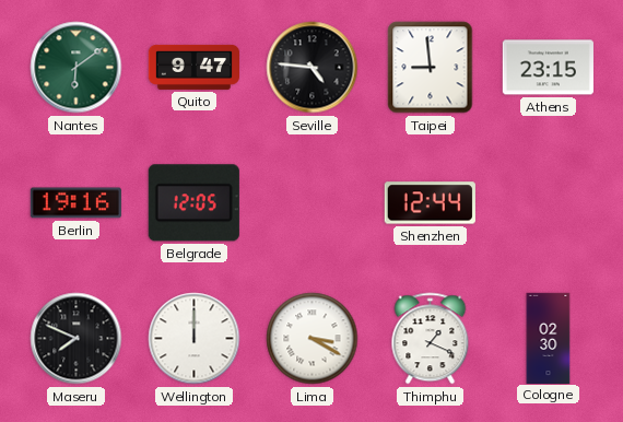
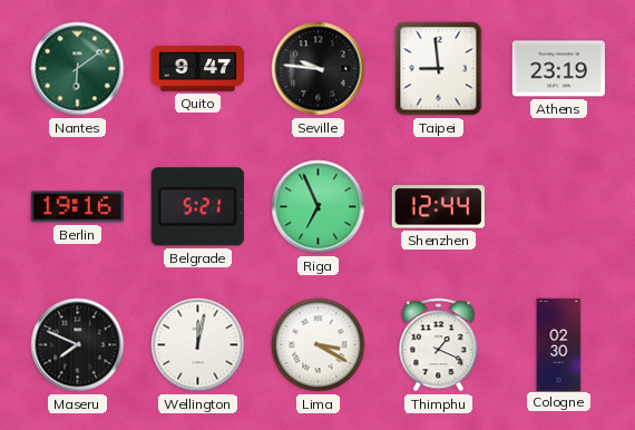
Seville: 4:46 -> 9:46
Athens: 23:15 -> 23:19
Belgrade: 12:05 -> 5:21
Riga: none -> 6:56
Wellington: 12:00 -> 12:02
